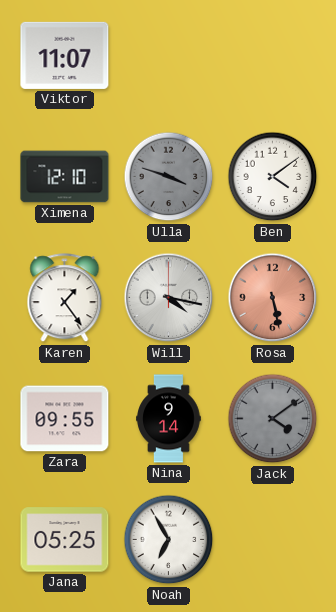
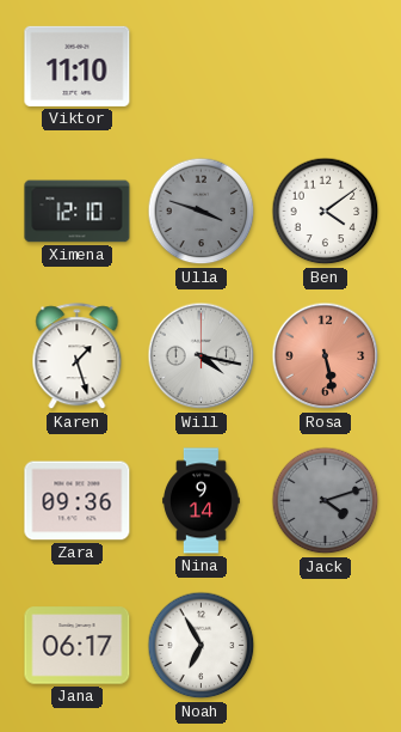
Viktor: 11:07 -> 11:10
Karen: 1:24 -> 1:27
Zara: 09:55 -> 09:36
Jack: 4:09 -> 4:12
Jana: 05:25 -> 06:17
